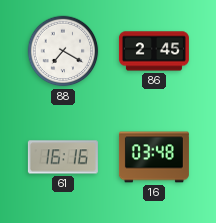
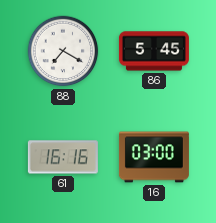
86: 2:45 -> 5:45
16: 03:48 -> 03:00
